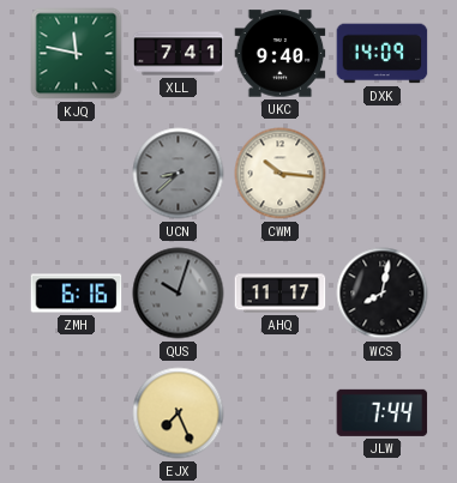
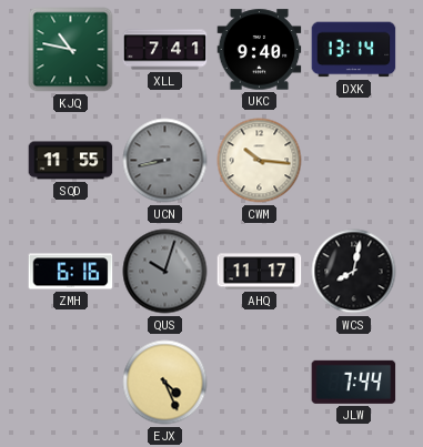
KJQ: 11:47 -> 10:47
DXK: 14:09 -> 13:14
SQD: none -> 11:55
UCN: 8:38 -> 8:43
EJX: 7:26 -> 4:26
